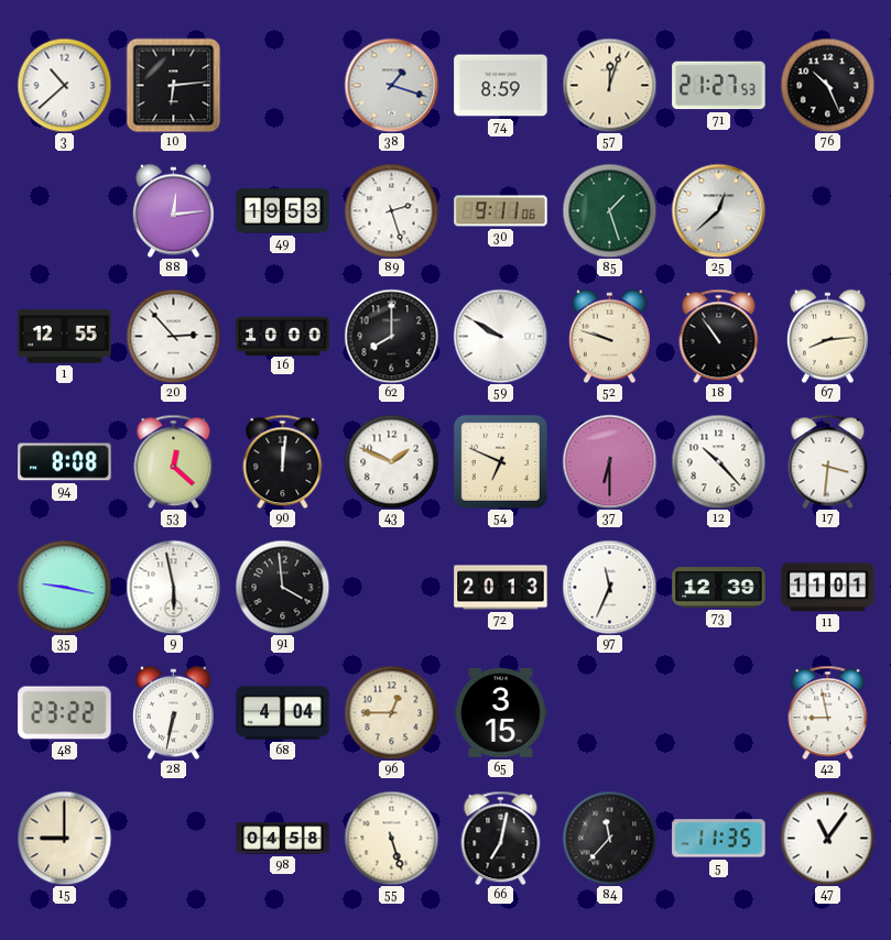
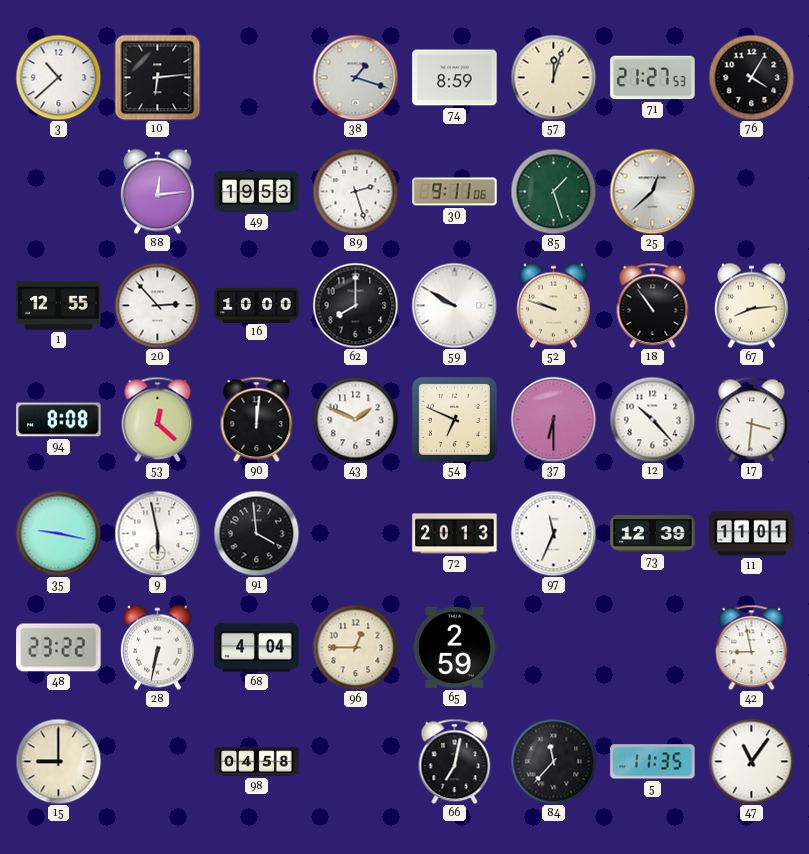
76: 10:26 -> 4:05
65: 3:15 -> 2:59
55: 5:27 -> none
